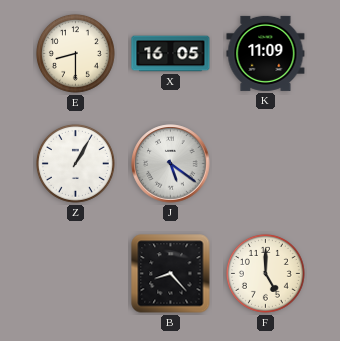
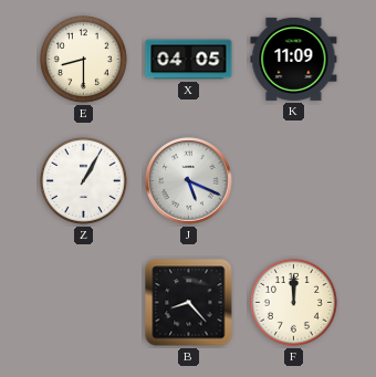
X: 16:05 -> 04:05
J: 5:21 -> 5:19
F: 5:00 -> 12:00
